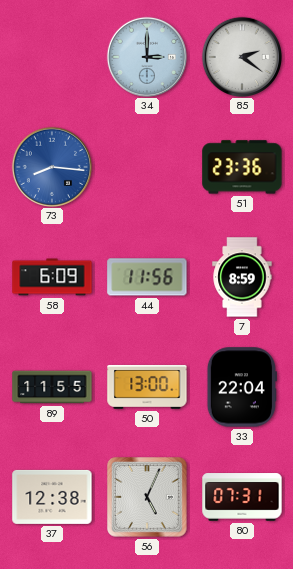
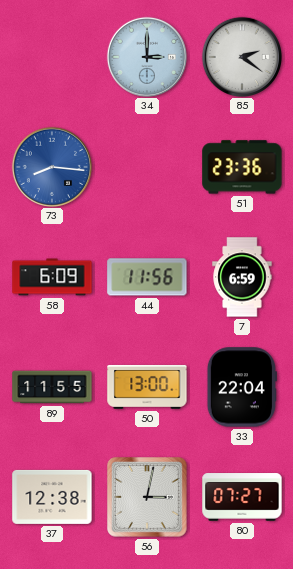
7: 8:59 -> 6:59
56: 5:04 -> 3:02
80: 07:31 -> 07:27
